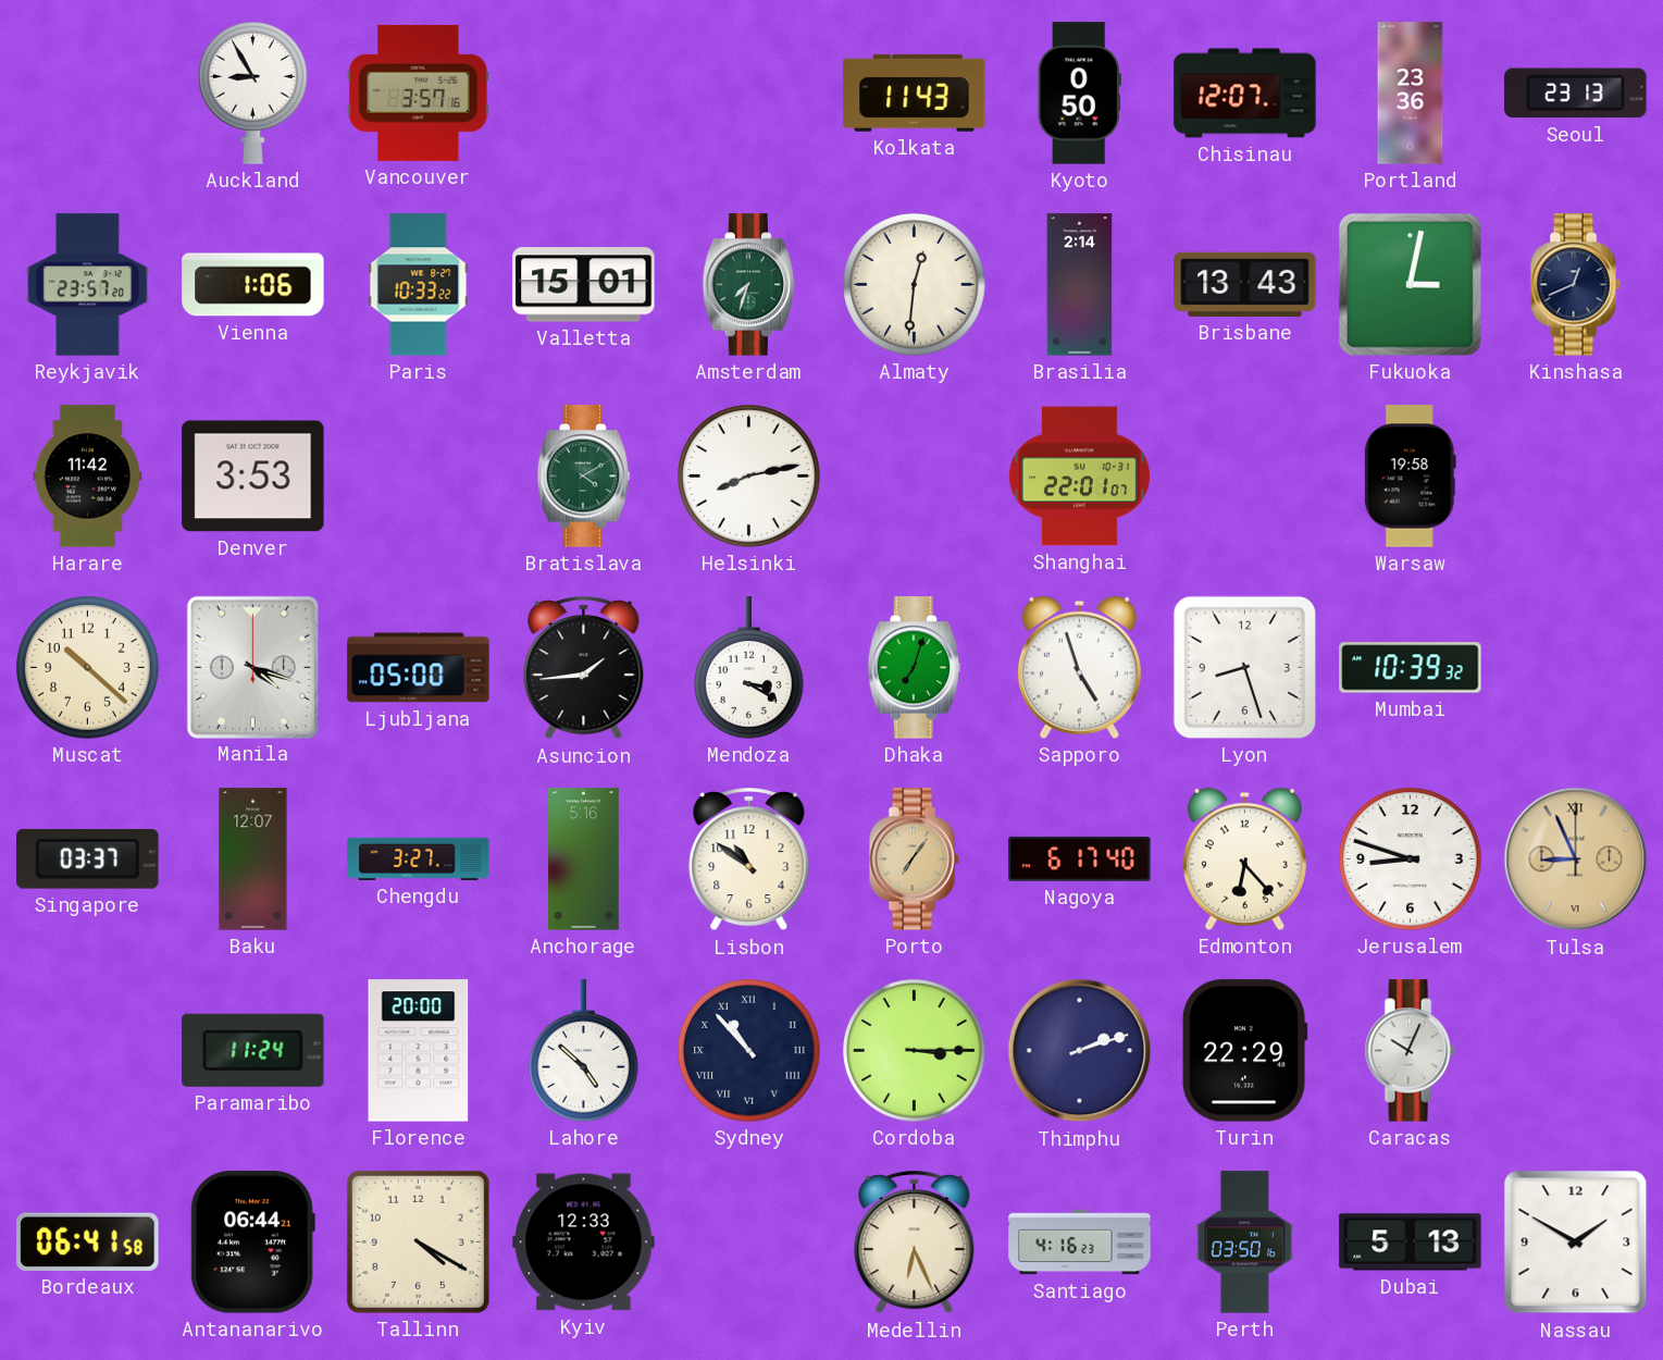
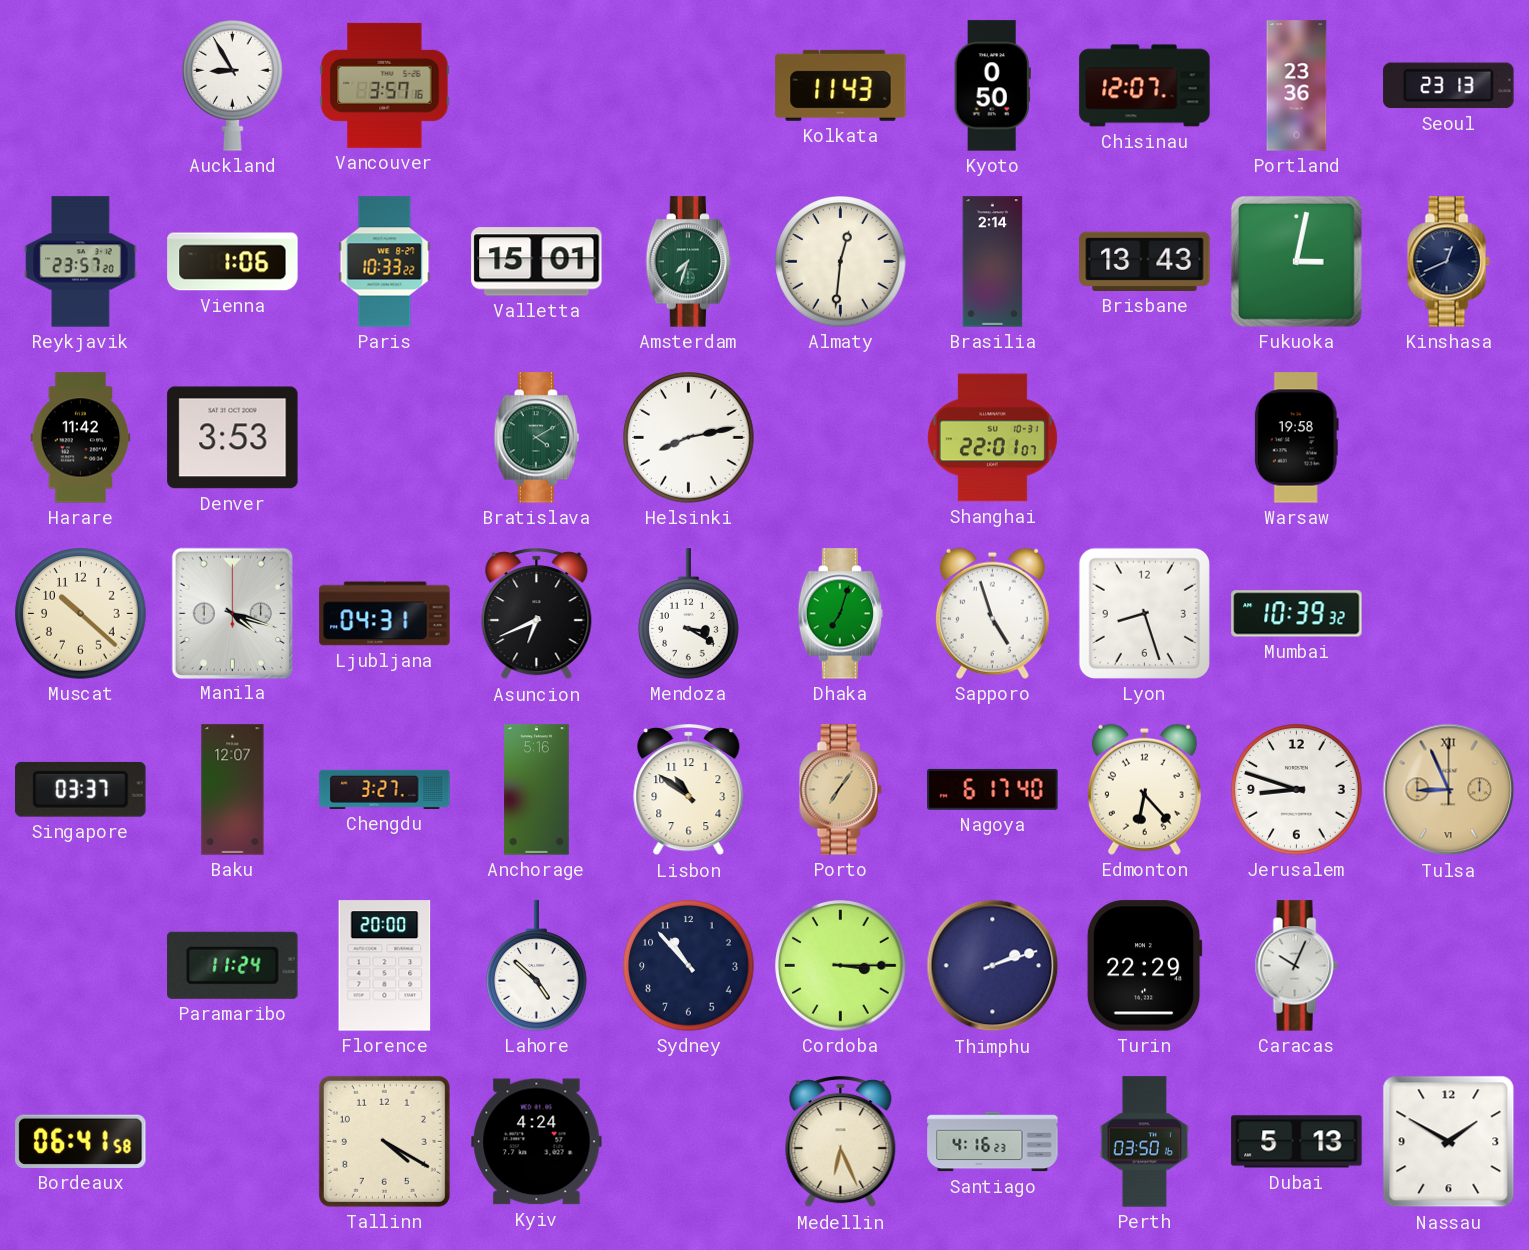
Ljubljana: 05:00 -> 04:31
Asuncion: 1:44 -> 6:41
Sydney numerals: Roman -> Arabic
Antananarivo: 06:44 -> none
Kyiv: 12:33 -> 4:24
